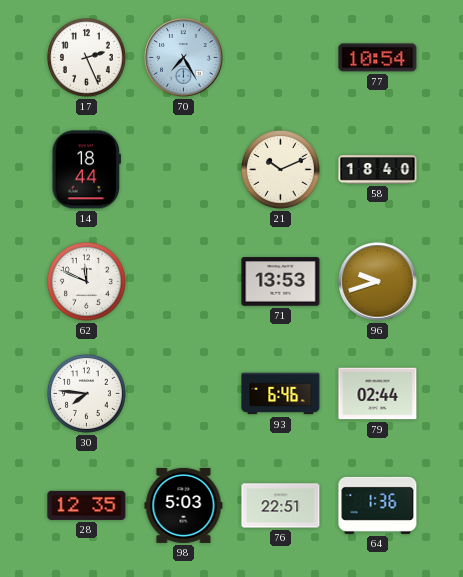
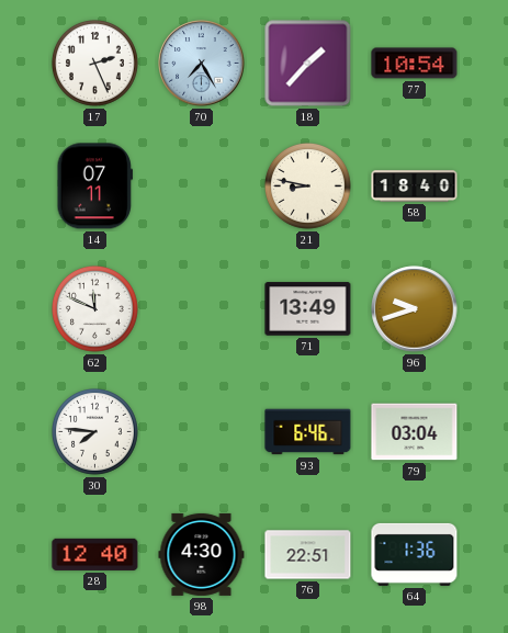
18: none -> 1:37
14: 18:44 -> 07:11
21: 10:11 -> 8:47
71: 13:53 -> 13:49
79: 02:44 -> 03:04
28: 12:35 -> 12:40
98: 5:03 -> 4:30
